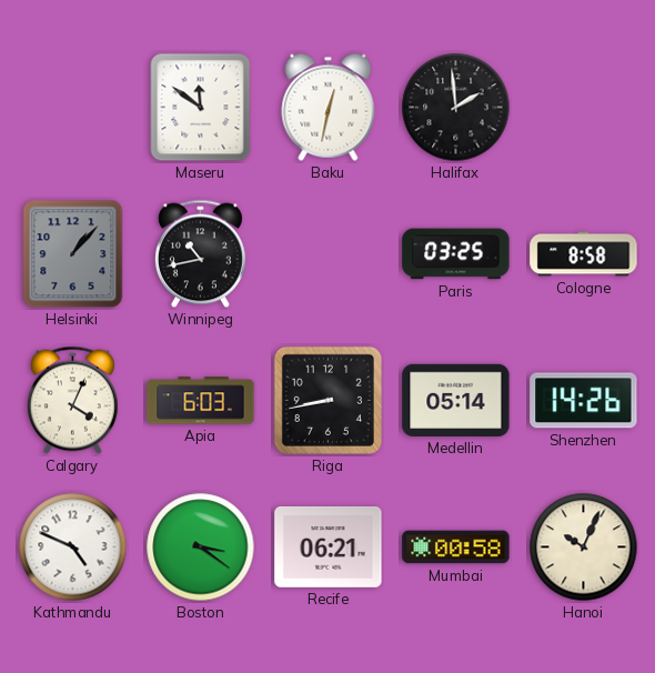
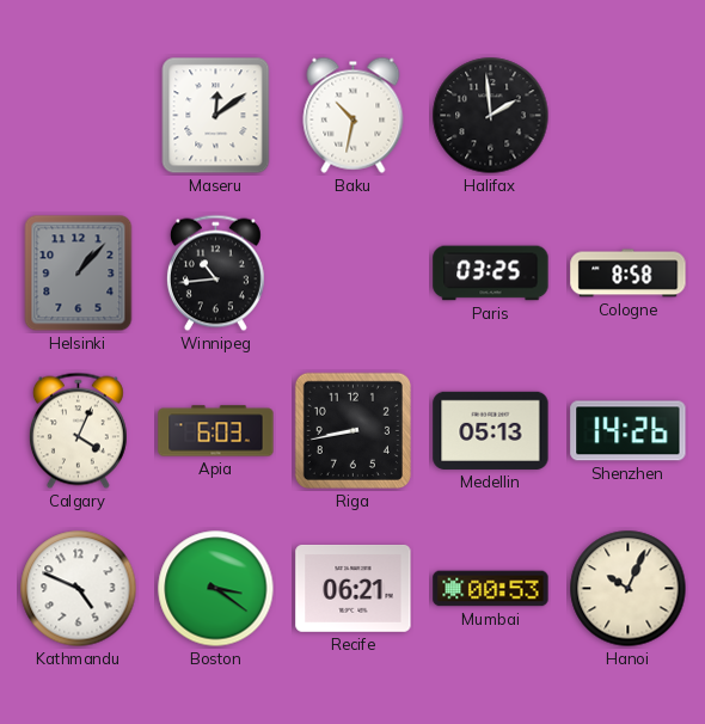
Maseru: 11:51 -> 12:09
Baku: 12:32 -> 10:32
Winnipeg: 10:43 -> 10:44
Medellin: 05:14 -> 05:13
Mumbai: 00:58 -> 00:53
